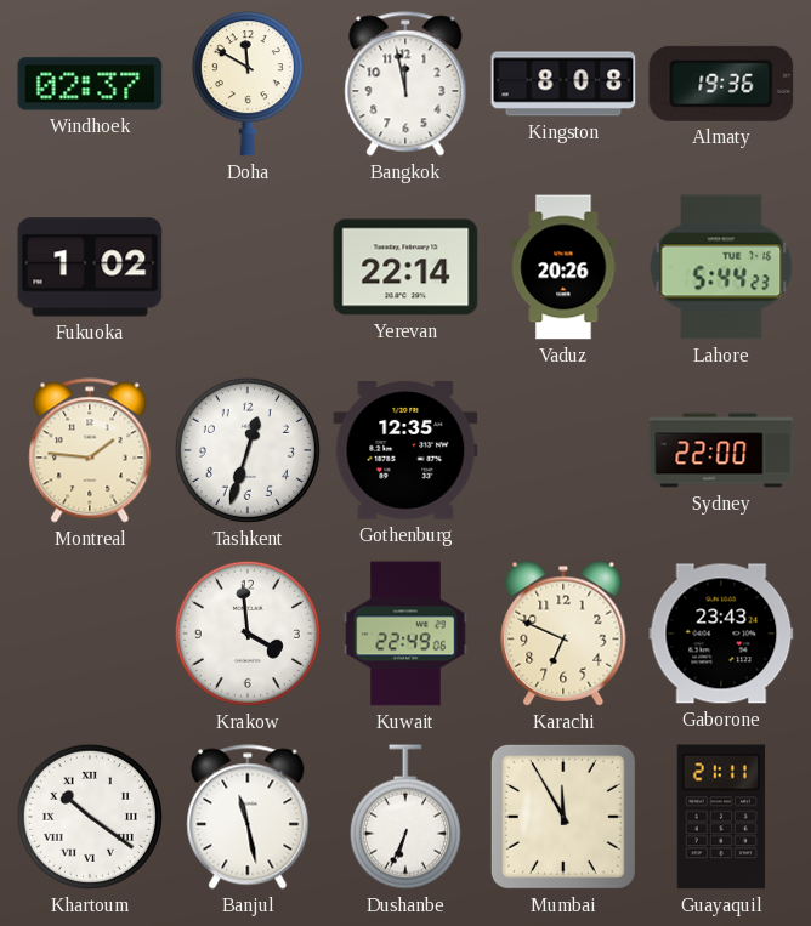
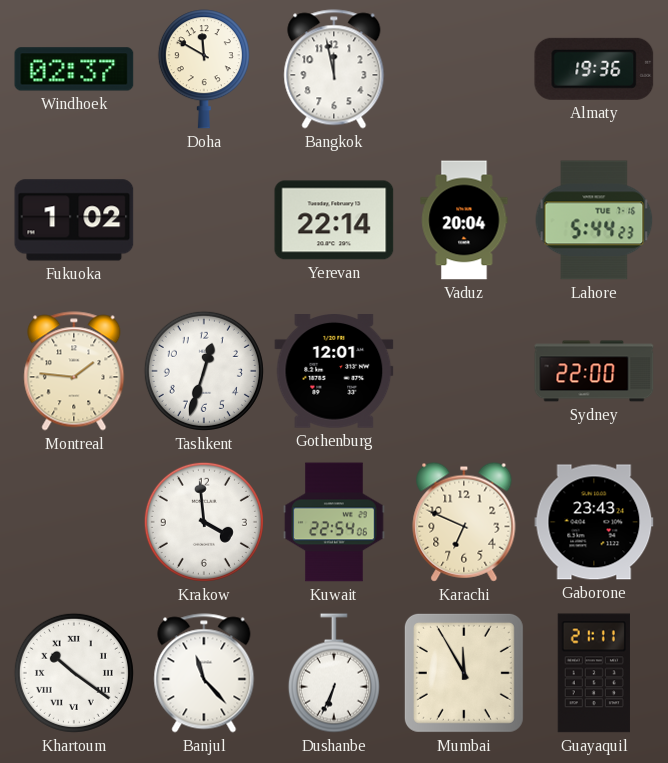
Kingston: 8:08 -> none
Vaduz: 20:26 -> 20:04
Gothenburg: 12:35 -> 12:01
Kuwait: 22:49 -> 22:54
Banjul: 11:28 -> 11:23
